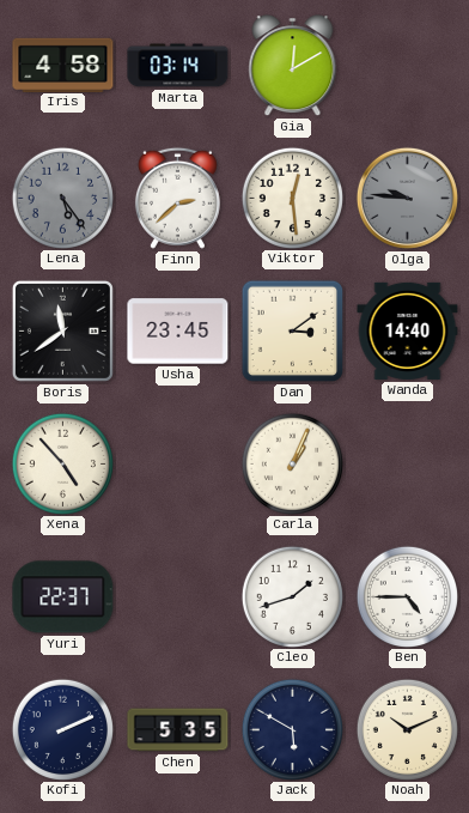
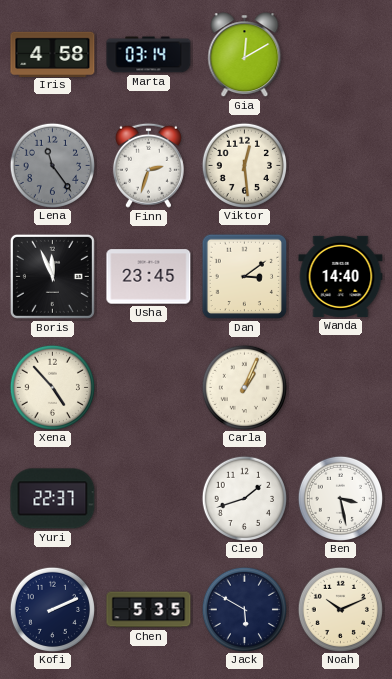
Lena: 5:24 -> 11:24
Finn: 2:38 -> 2:33
Olga: 9:46 -> none
Boris: 11:39 -> 11:56
Ben: 4:45 -> 3:28
